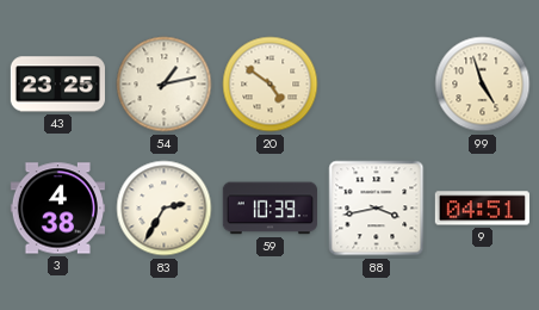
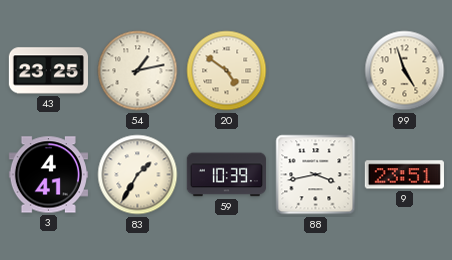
3: 4:38 -> 4:41
83: 2:35 -> 1:35
9: 04:51 -> 23:51
